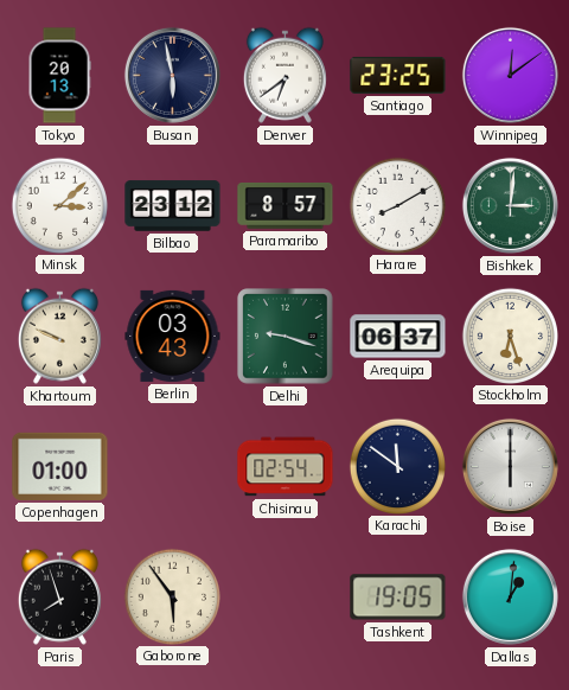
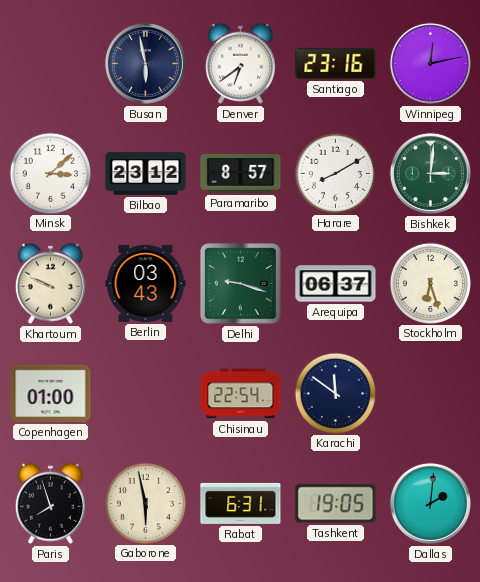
Tokyo: 20:13 -> none
Santiago: 23:25 -> 23:16
Winnipeg: 12:09 -> 12:13
Chisinau: 02:54 -> 22:54
Boise: 6:00 -> none
Gaborone: 5:54 -> 5:58
Rabat: none -> 6:31
Dallas: 1:01 -> 2:01
